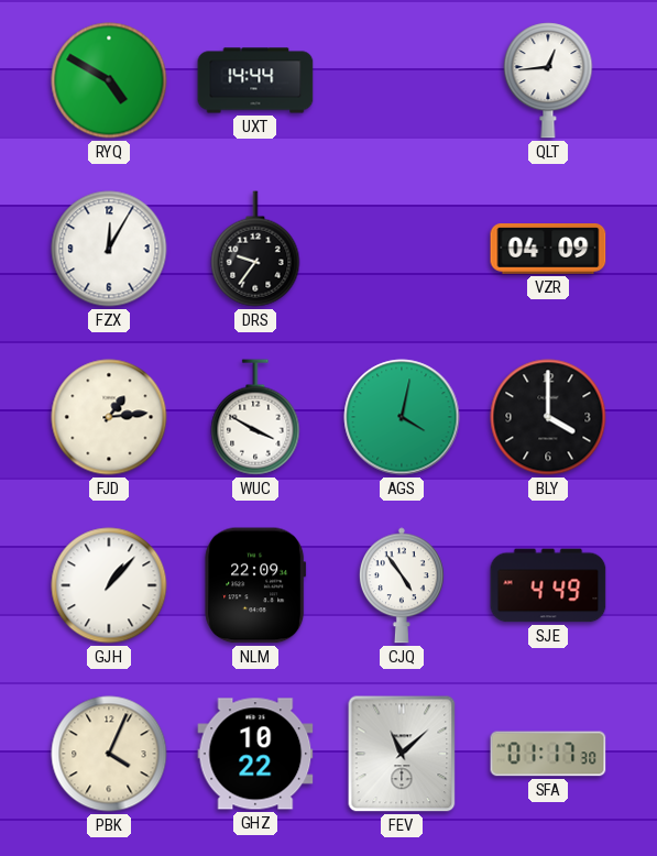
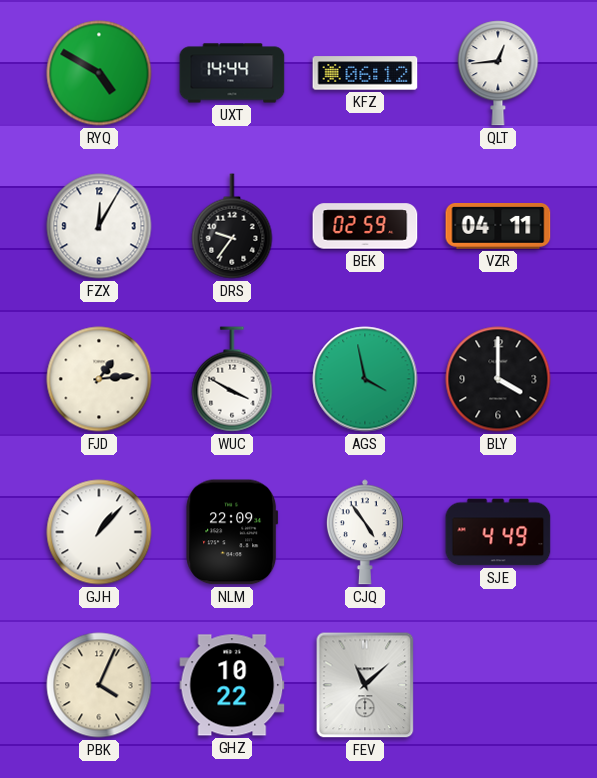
KFZ: none -> 06:12
BEK: none -> 02:59
VZR: 04:09 -> 04:11
AGS: 4:02 -> 3:58
SFA: 01:17 -> none
